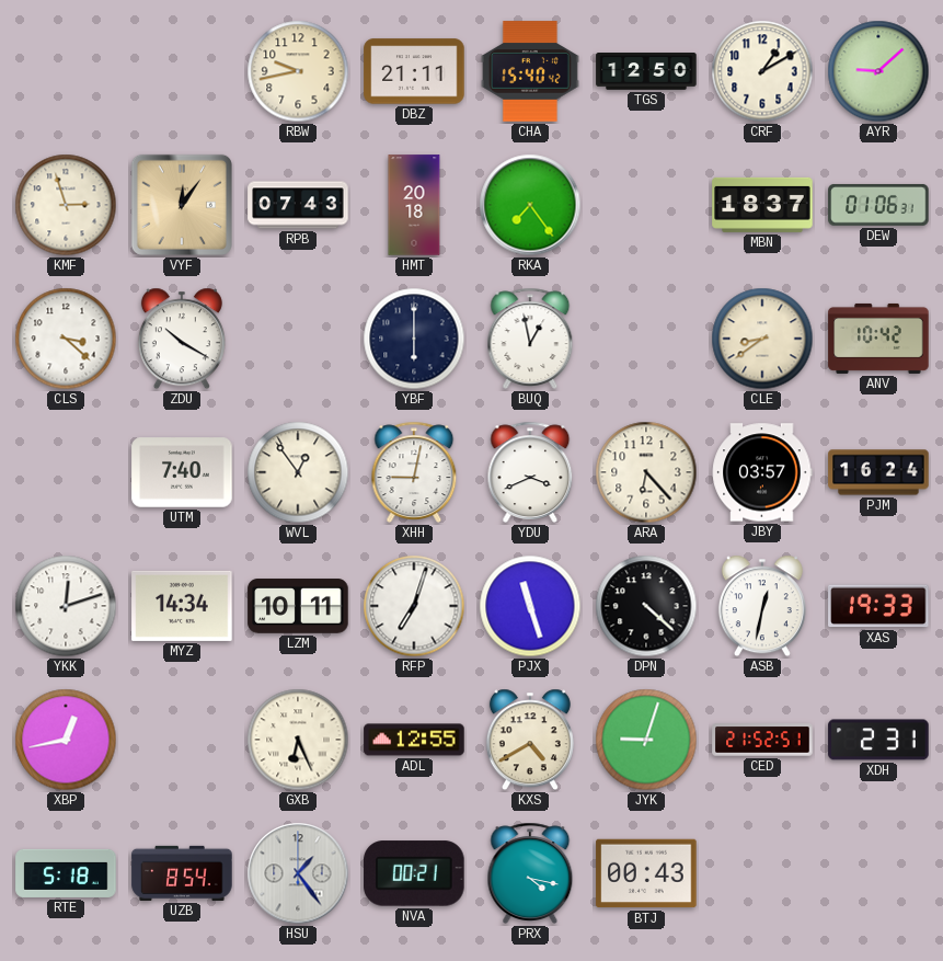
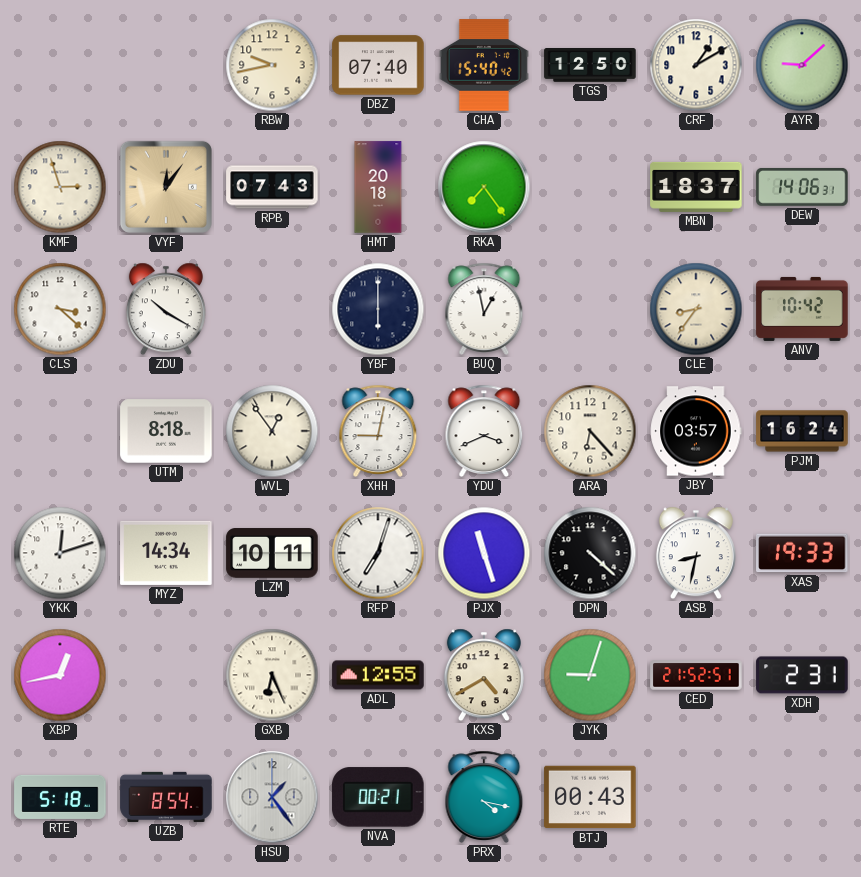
DBZ: 21:11 -> 07:40
DEW: 01:06 -> 14:06
CLE: 8:39 -> 8:36
UTM: 7:40 -> 8:18
ASB: 12:32 -> 8:32
